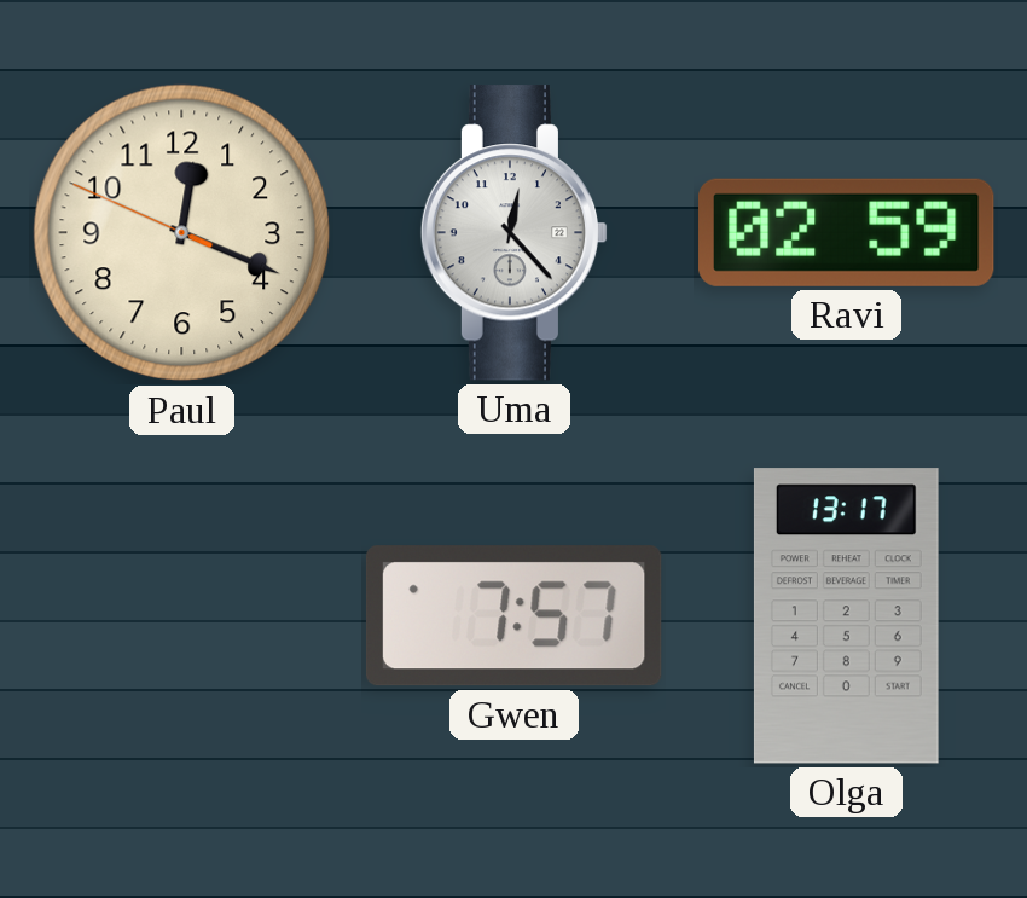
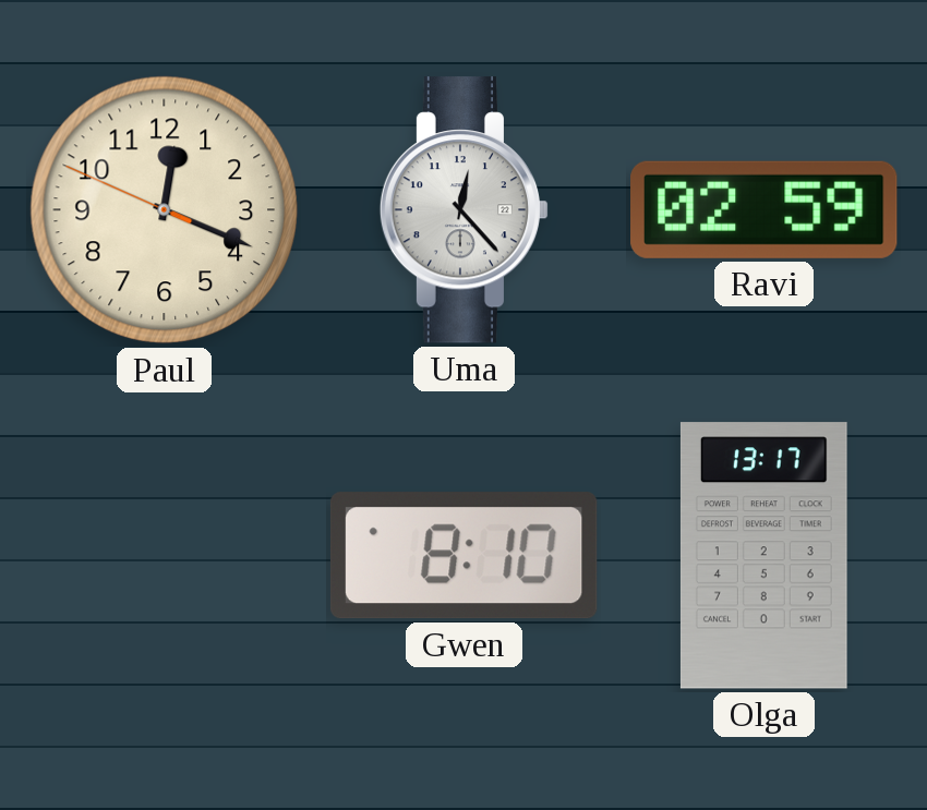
Gwen: 7:57 -> 8:10
